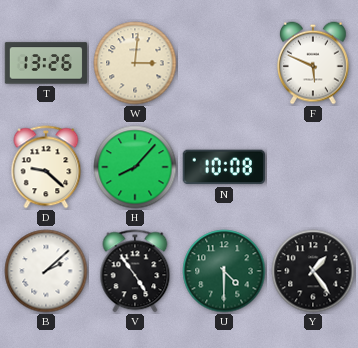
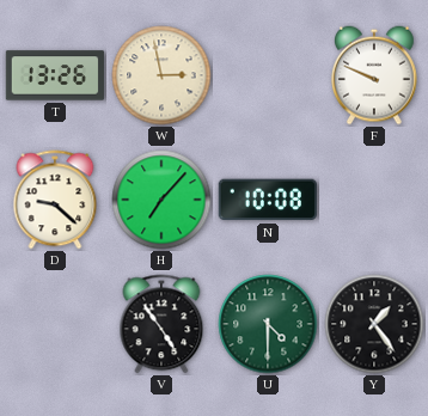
W: 3:01 -> 2:58
F: 5:49 -> 9:49
H: 8:07 -> 7:07
B: 2:08 -> none
